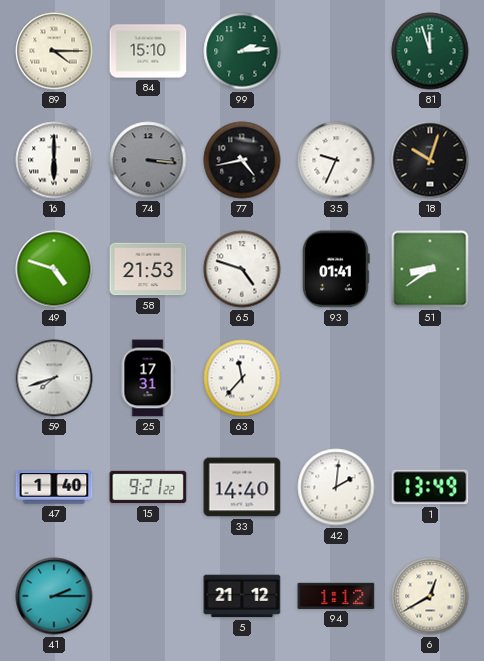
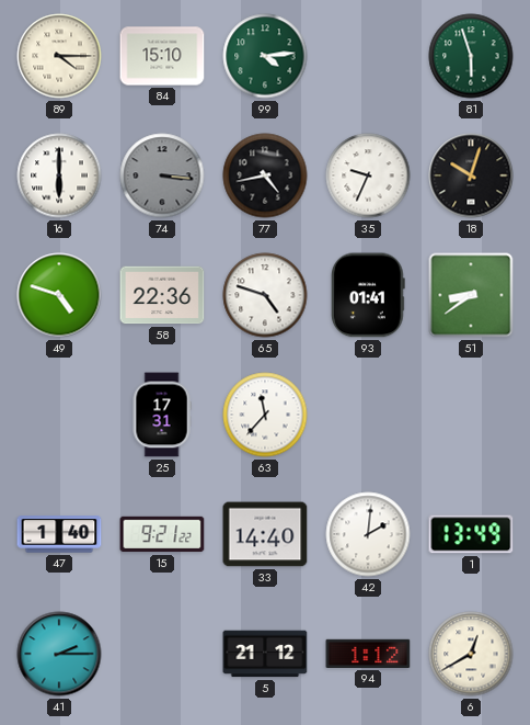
99: 2:14 -> 4:14
81: 11:57 -> 5:57
58: 21:53 -> 22:36
59: 7:42 -> none
